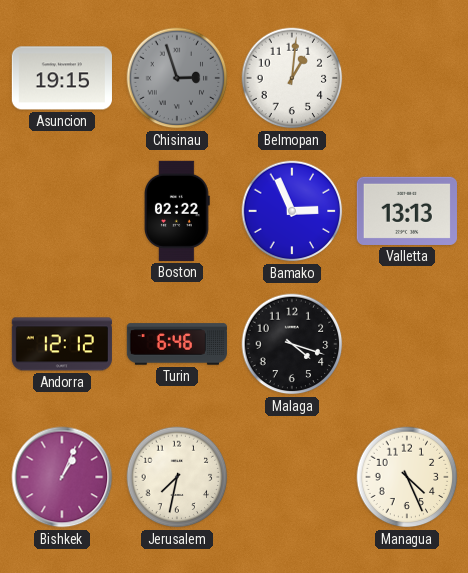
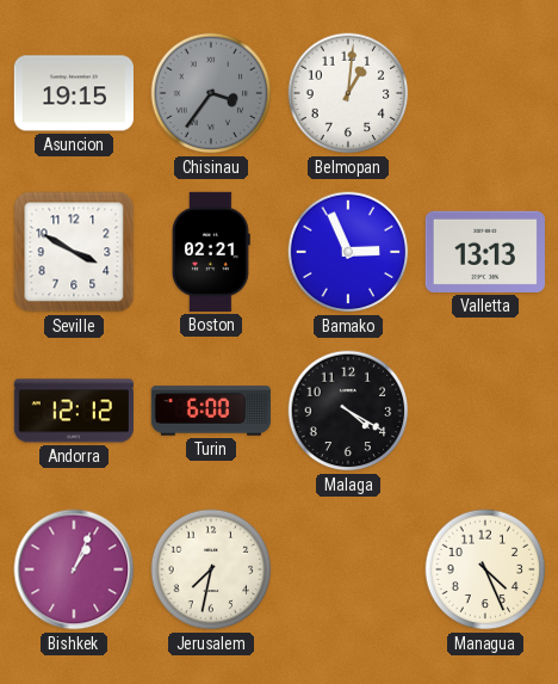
Chisinau: 2:57 -> 3:36
Seville: none -> 3:50
Boston: 02:22 -> 02:21
Turin: 6:46 -> 6:00
Malaga: 4:18 -> 4:20
